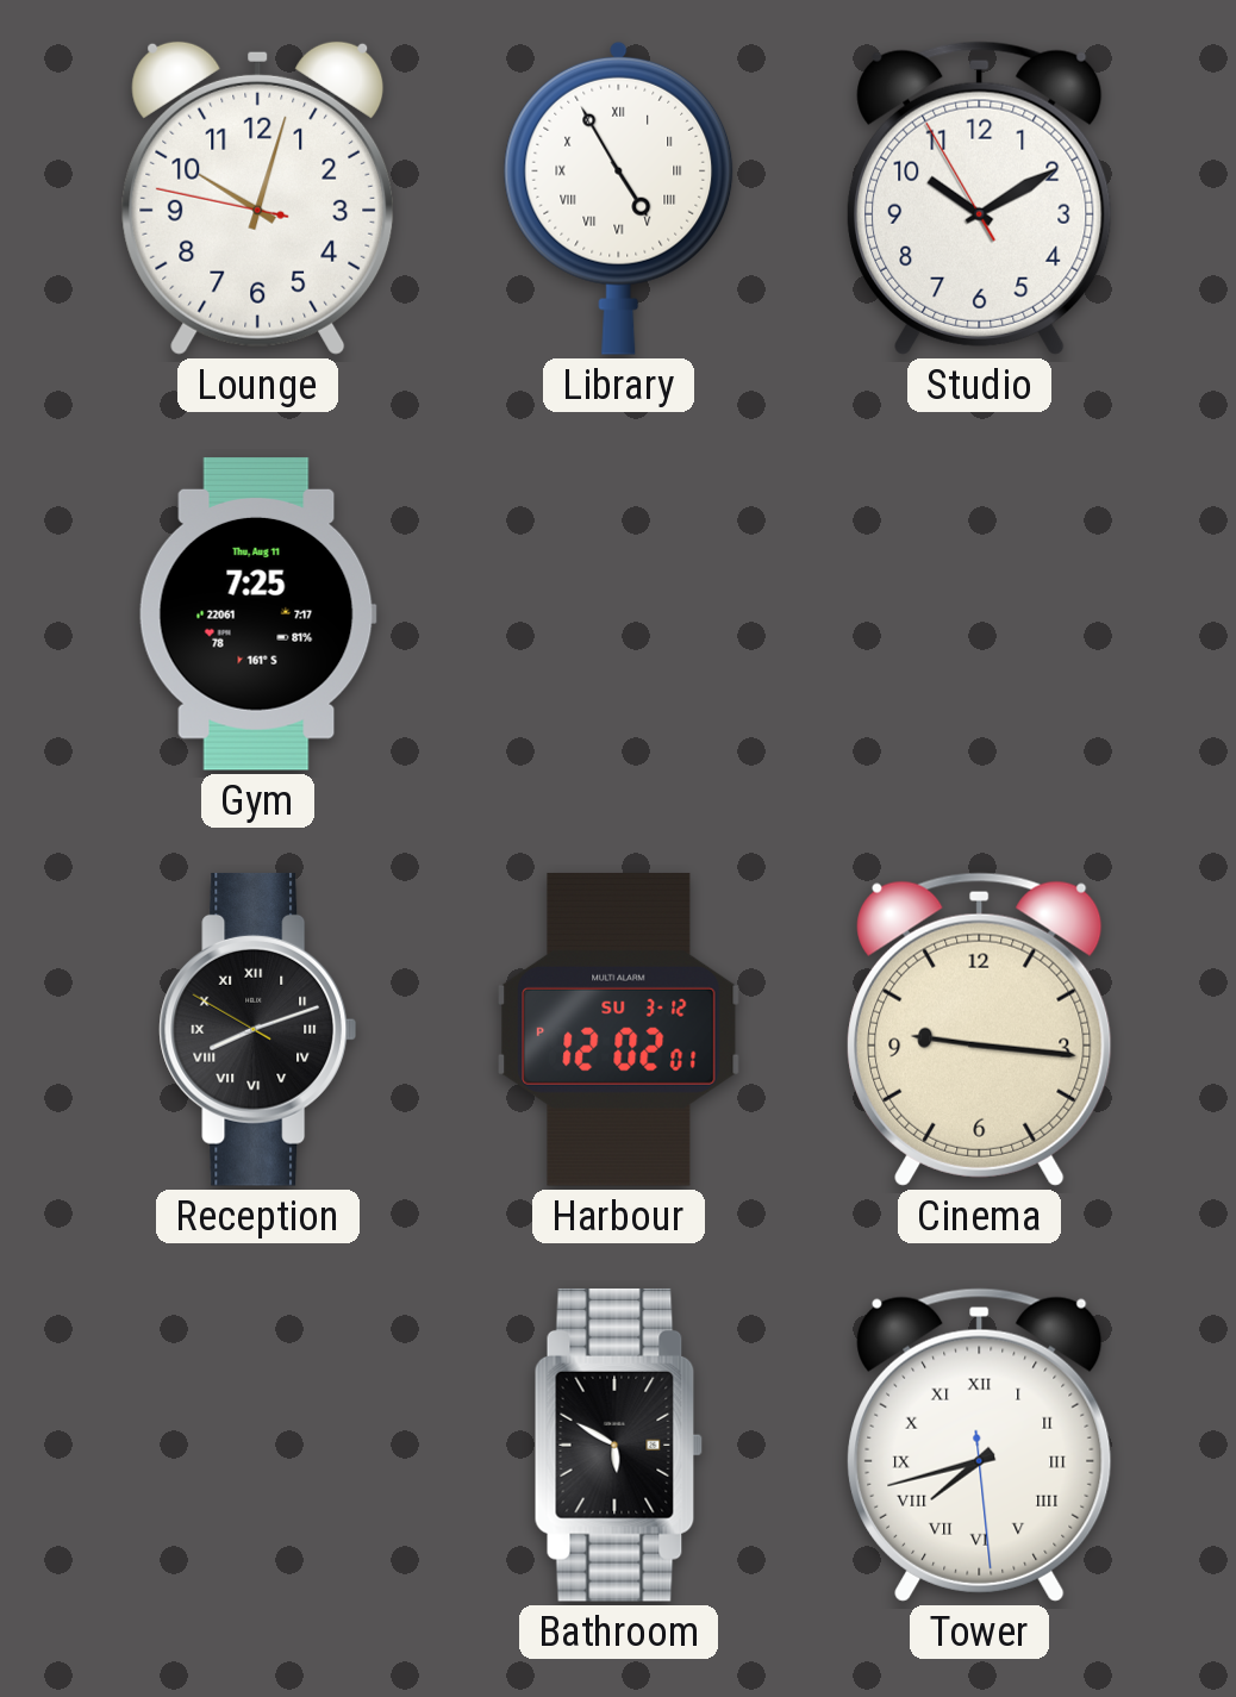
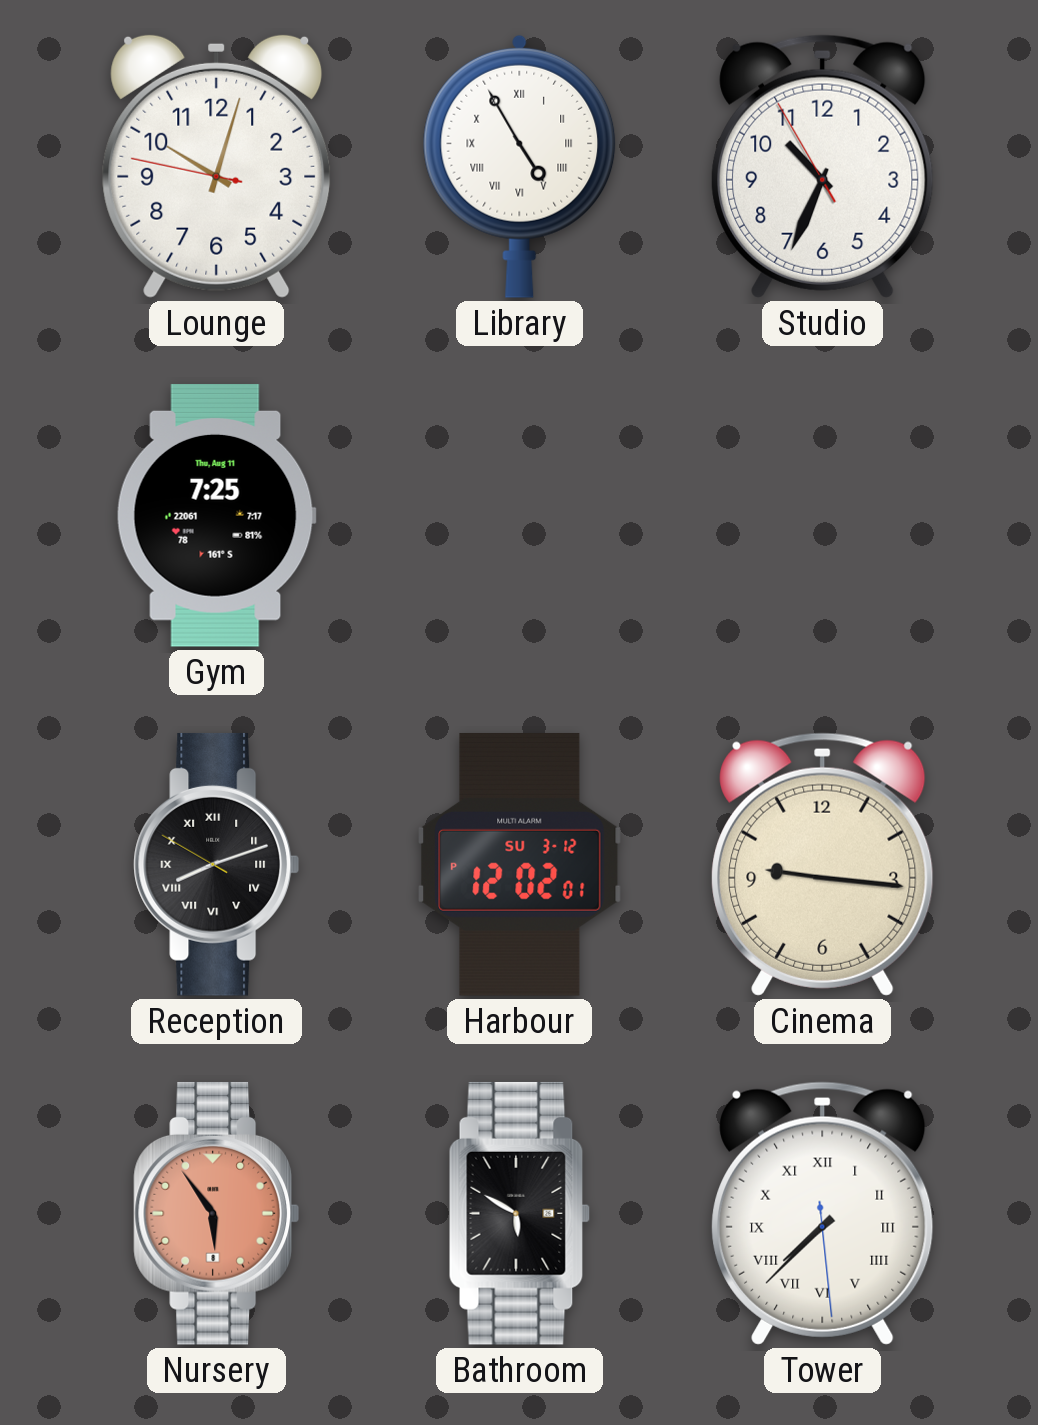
Studio: 10:09 -> 10:33
Nursery: none -> 5:54
Tower: 7:42 -> 7:37
